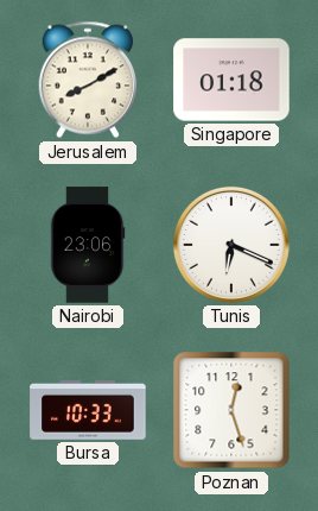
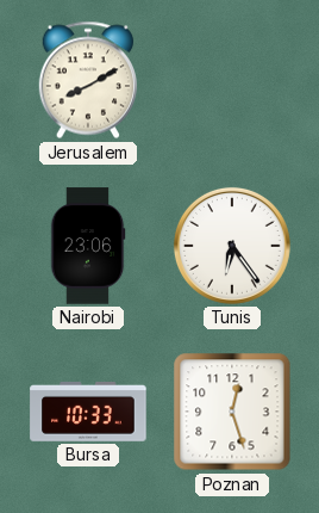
Singapore: 01:18 -> none
Tunis: 6:19 -> 6:24
